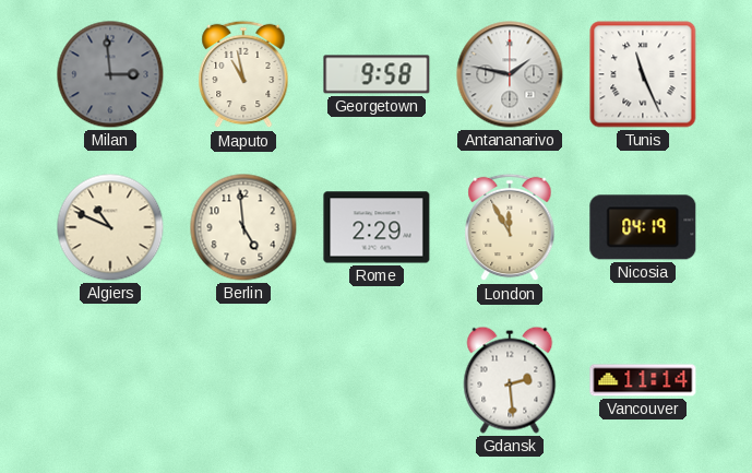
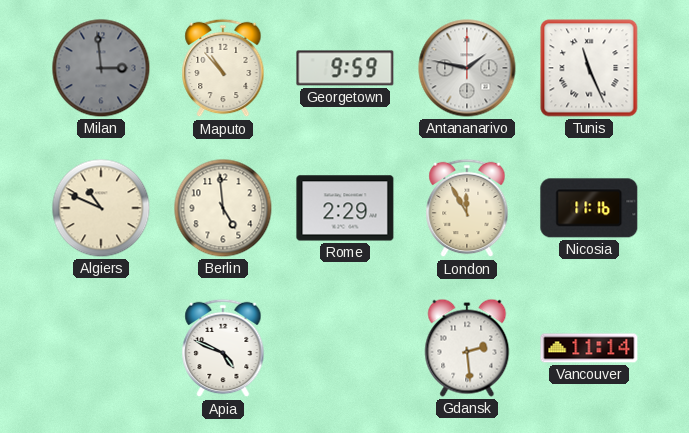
Maputo: 10:58 -> 10:53
Georgetown: 9:58 -> 9:59
Nicosia: 04:19 -> 11:16
Apia: none -> 4:49
